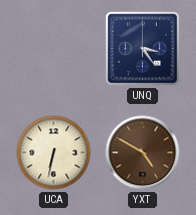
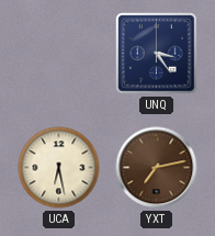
UCA: 6:32 -> 6:28
YXT: 4:50 -> 7:13
